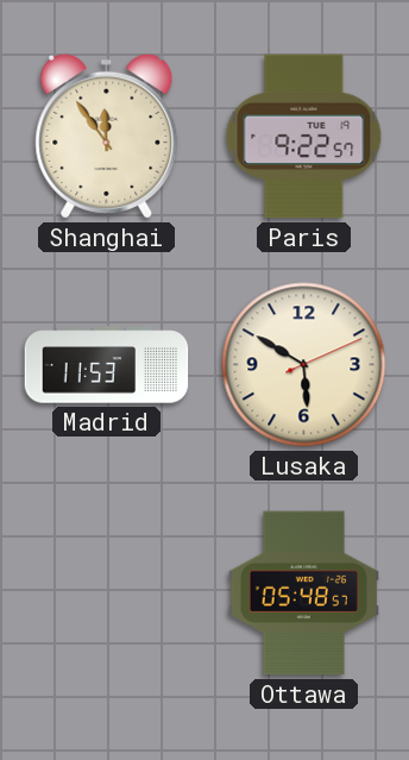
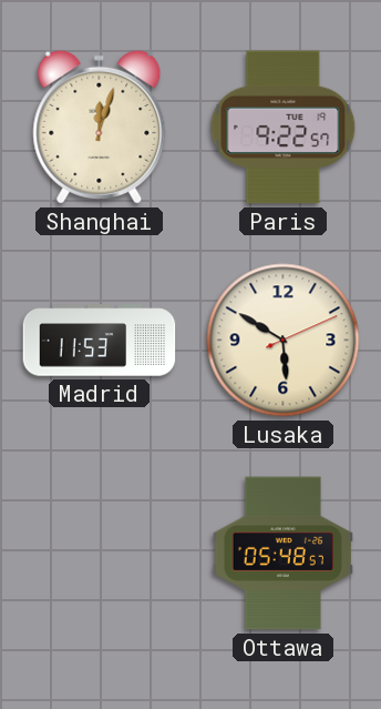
Shanghai: 11:54 -> 12:03
